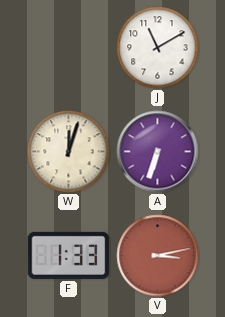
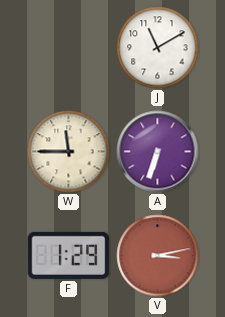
W: 12:03 -> 11:45
F: 1:33 -> 1:29
